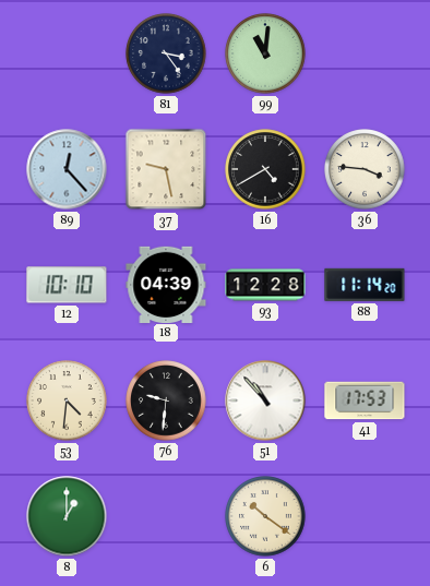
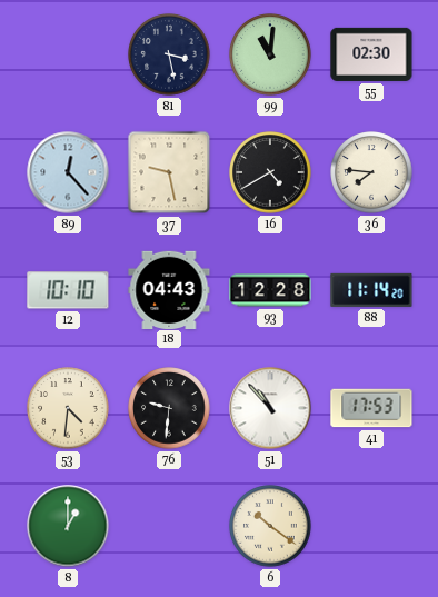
81: 3:24 -> 3:28
55: none -> 02:30
36: 3:46 -> 7:46
18: 04:39 -> 04:43
